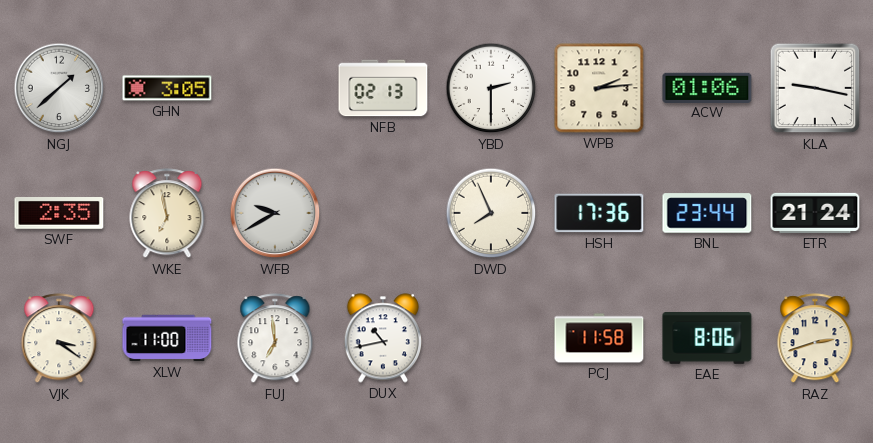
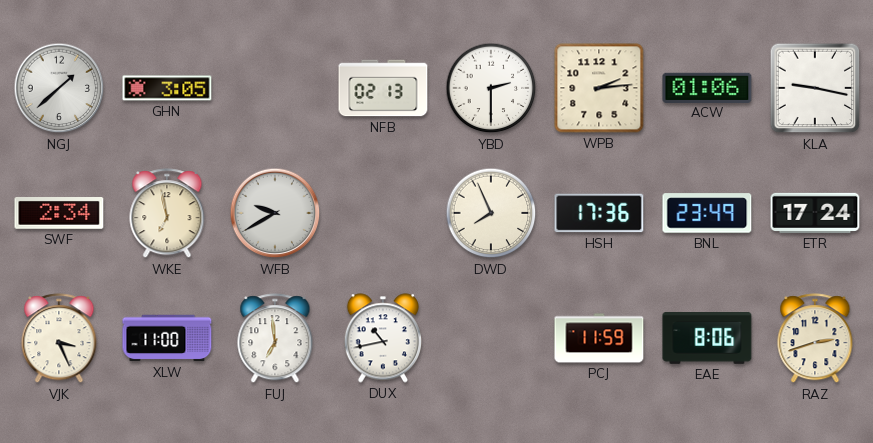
SWF: 2:35 -> 2:34
BNL: 23:44 -> 23:49
ETR: 21:24 -> 17:24
VJK: 3:21 -> 3:26
PCJ: 11:58 -> 11:59
